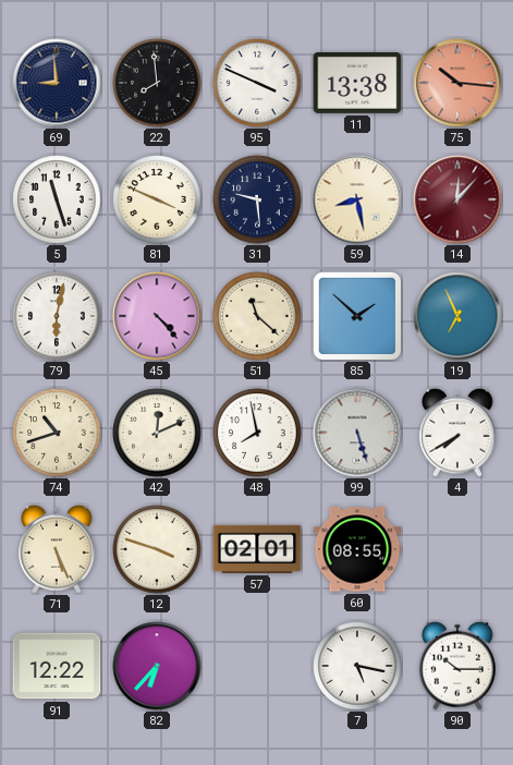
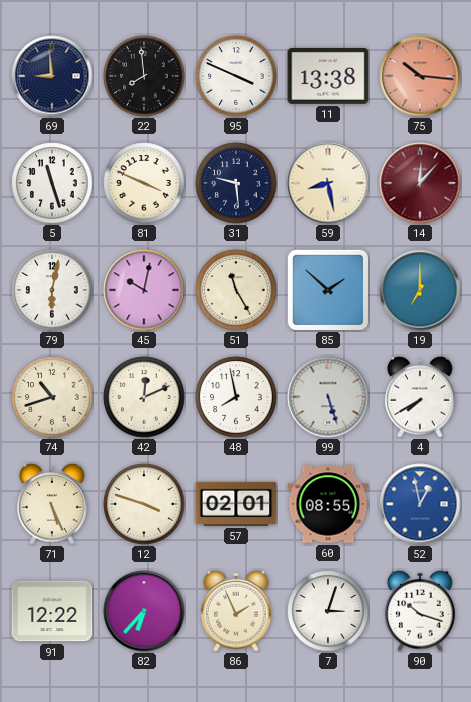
45: 4:23 -> 10:02
51: 11:22 -> 11:25
19: 6:56 -> 7:00
52: none -> 12:58
86: none -> 1:56
7: 5:17 -> 3:03
90: 10:15 -> 10:18
